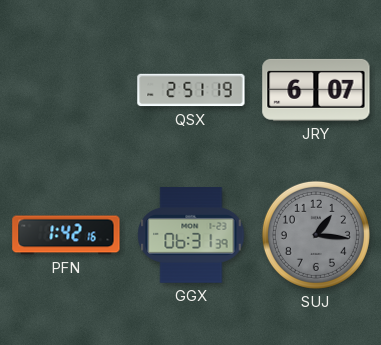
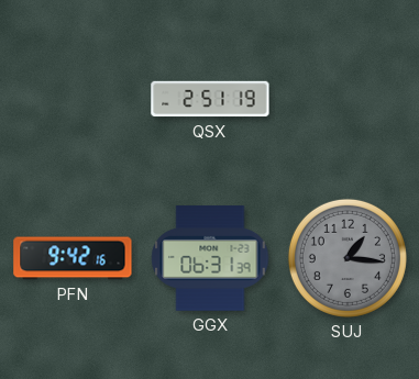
JRY: 6:07 -> none
PFN: 1:42 -> 9:42
